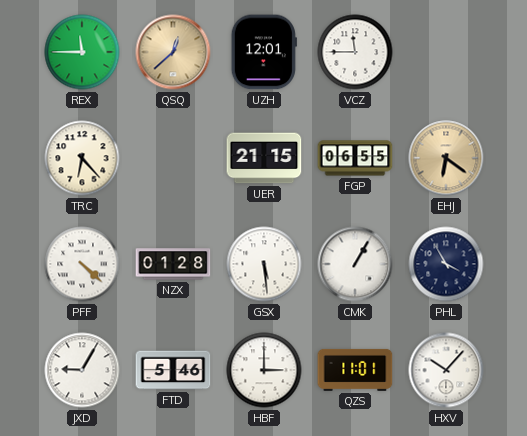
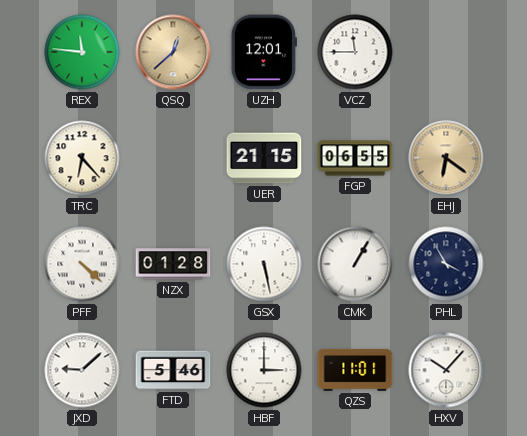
REX: 11:45 -> 11:46
GSX: 5:29 -> 5:28
JXD: 9:05 -> 9:08
